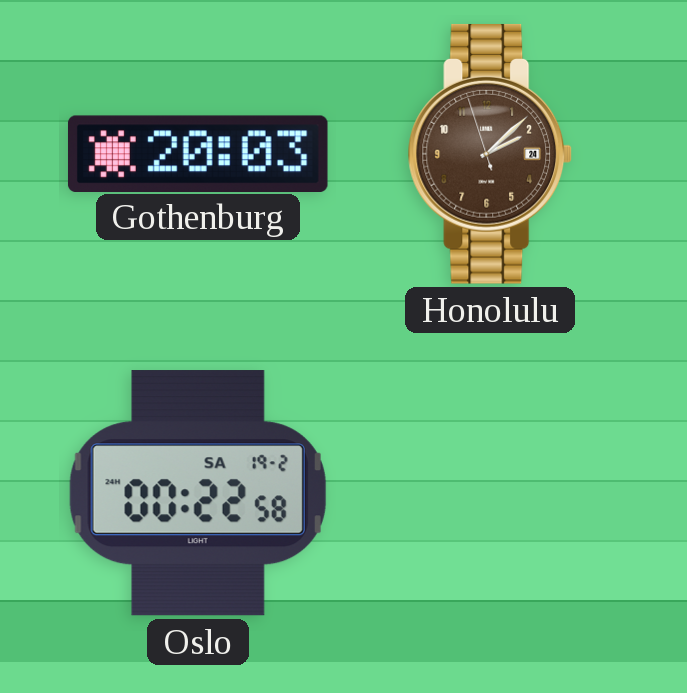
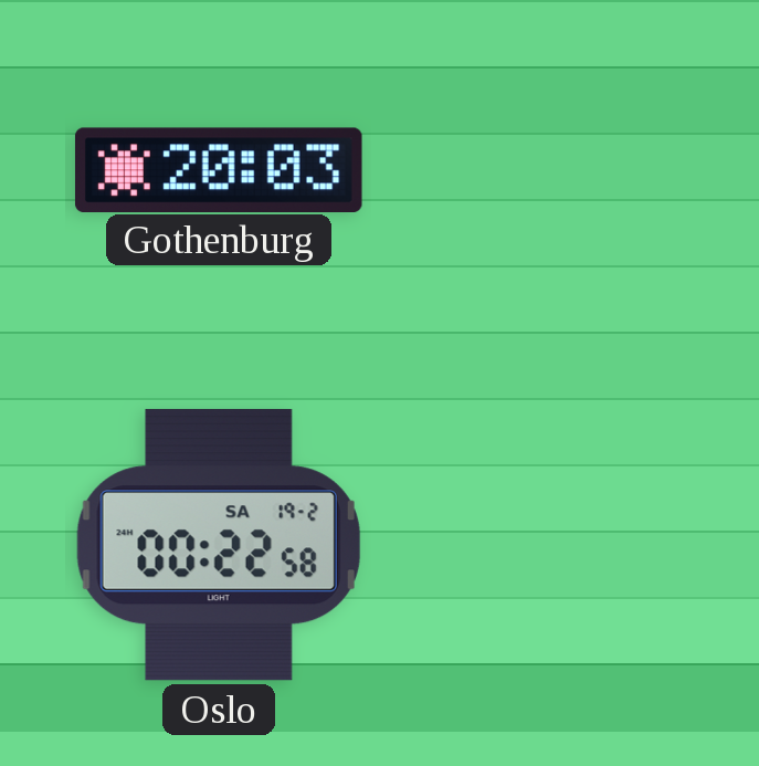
Honolulu: 2:07 -> none
